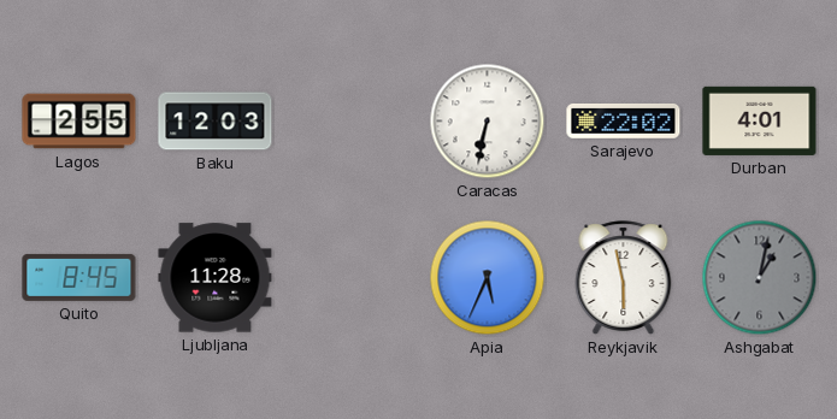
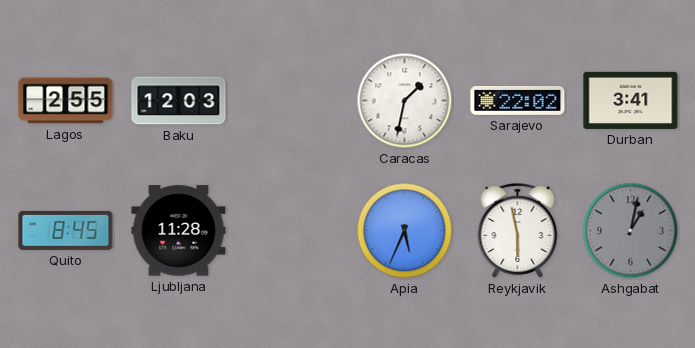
Caracas: 6:32 -> 1:32
Durban: 4:01 -> 3:41
